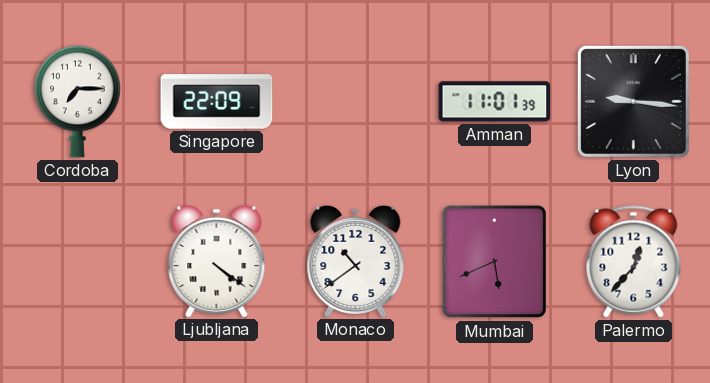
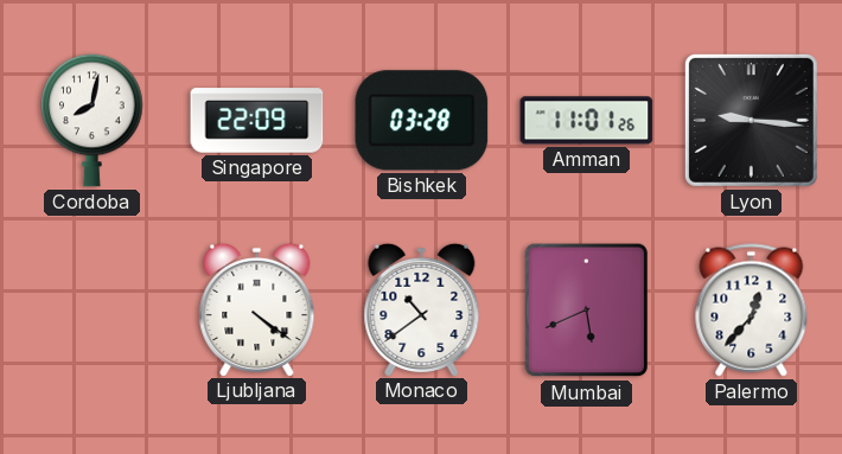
Cordoba: 7:15 -> 8:02
Bishkek: none -> 03:28
Amman: 11:01:39 -> 11:01:26
